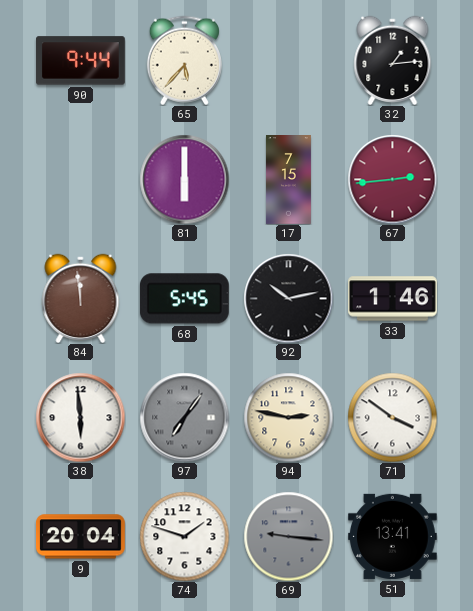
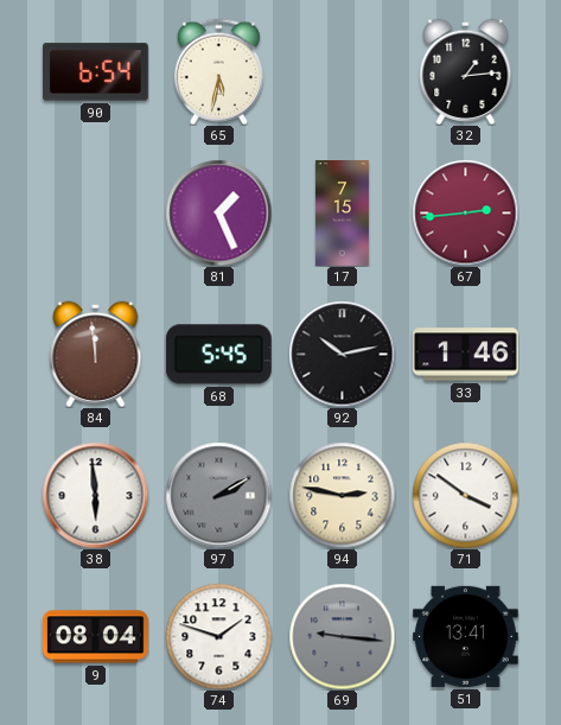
90: 9:44 -> 6:54
65: 5:37 -> 5:32
81: 6:00 -> 1:26
97: 7:06 -> 2:10
9: 20:04 -> 08:04
